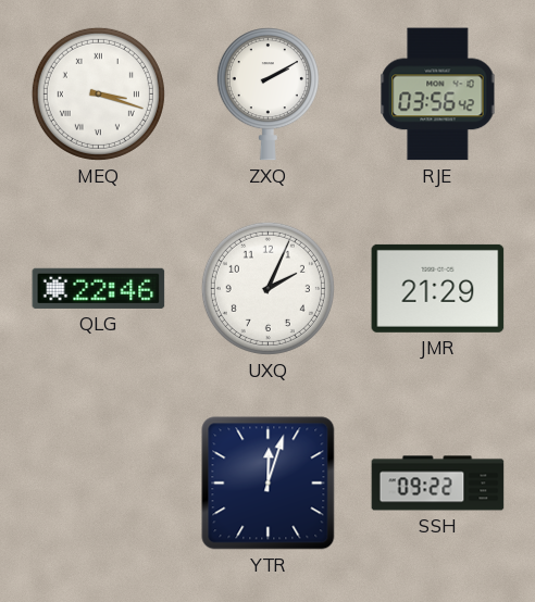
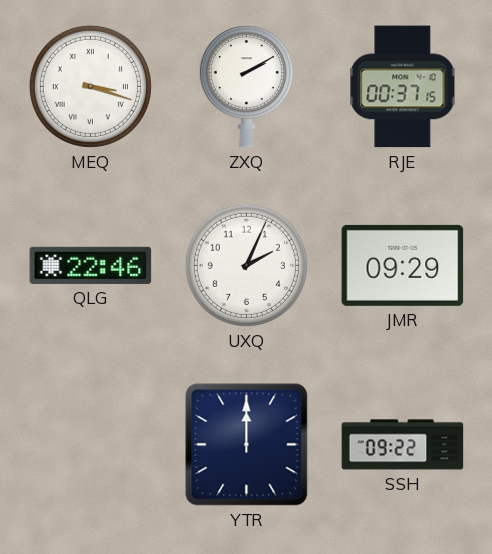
RJE: 03:56 -> 00:37
JMR: 21:29 -> 09:29
YTR: 12:03 -> 12:00
